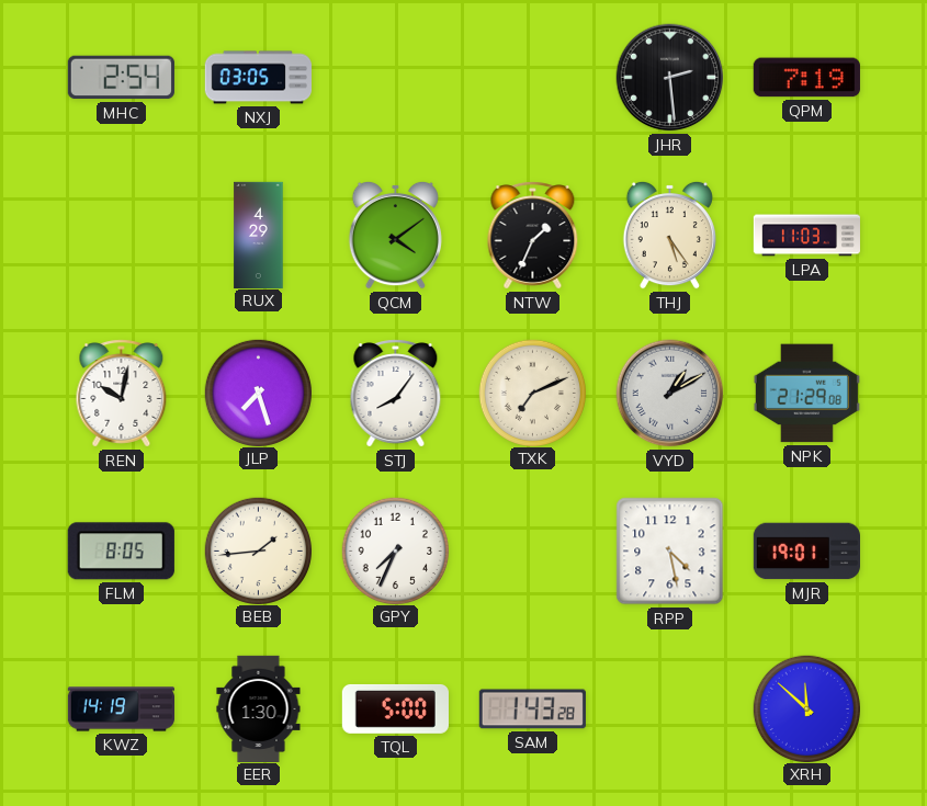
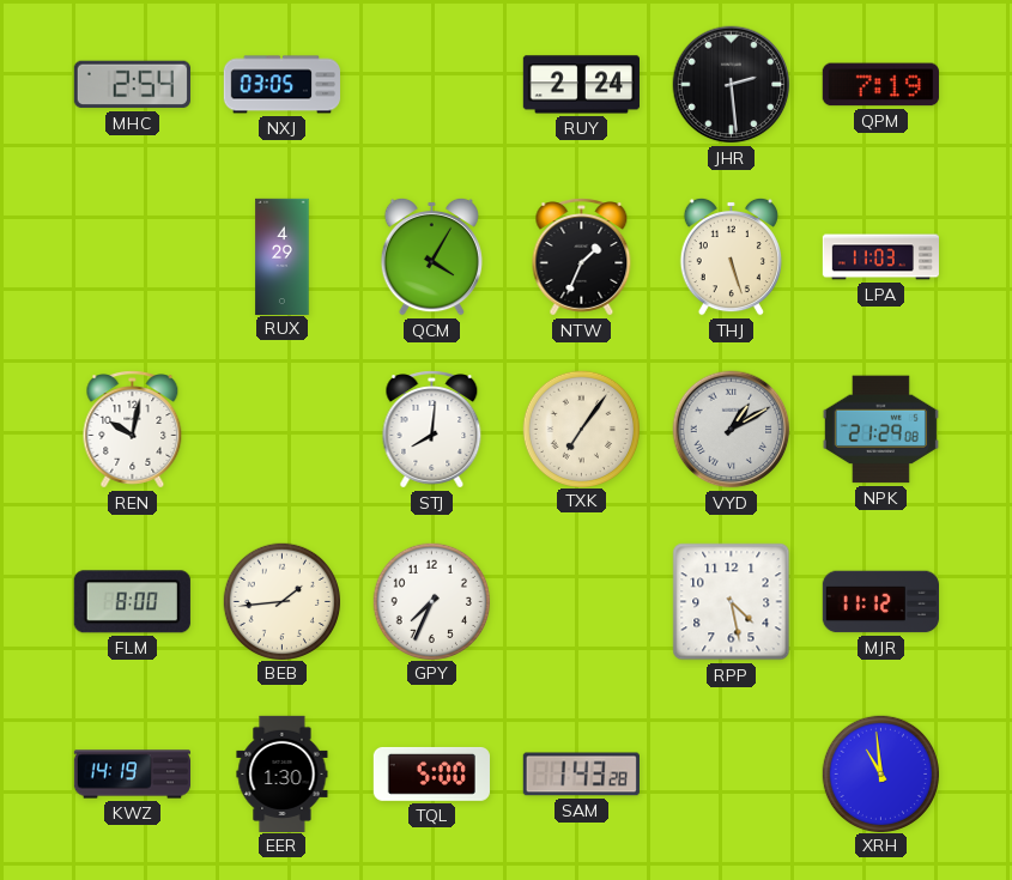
RUY: none -> 2:24
QCM: 4:09 -> 4:05
THJ: 5:24 -> 5:27
JLP: 7:27 -> none
STJ: 8:06 -> 8:01
TXK: 7:11 -> 7:06
FLM: 8:05 -> 8:00
MJR: 19:01 -> 11:12
XRH: 11:52 -> 10:59
